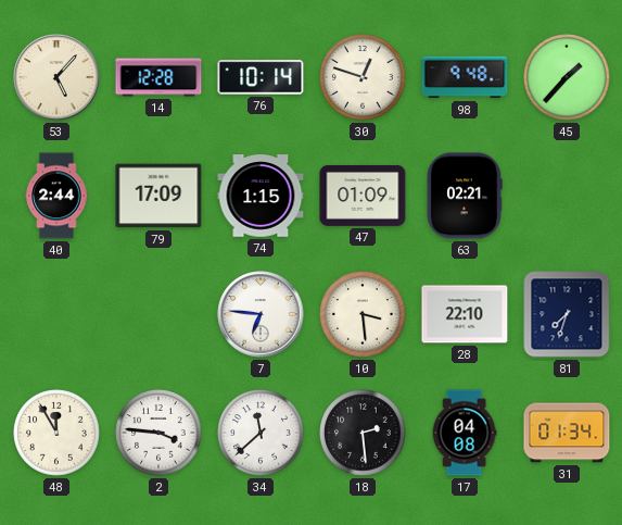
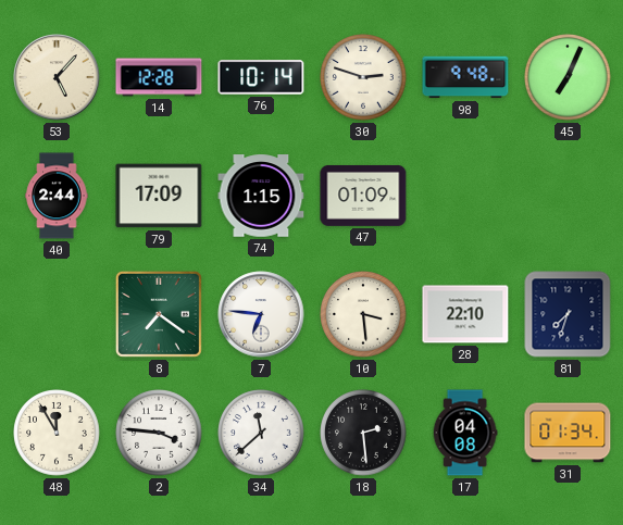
30: 12:48 -> 2:48
45: 1:37 -> 7:04
63: 02:21 -> none
8: none -> 7:21
